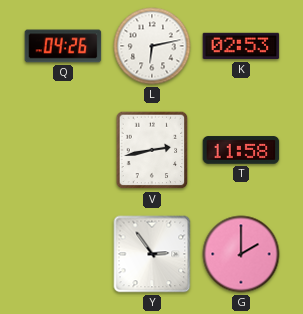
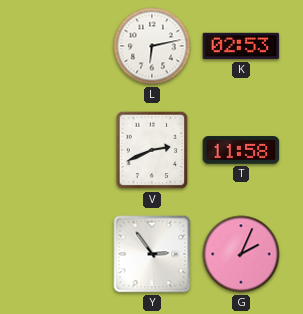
Q: 04:26 -> none
V: 2:43 -> 2:41
G: 2:00 -> 2:04
